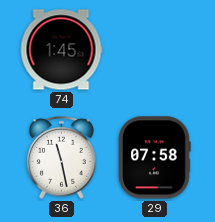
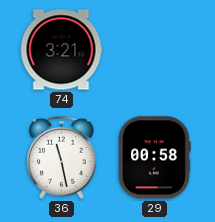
74: 1:45 -> 3:21
29: 07:58 -> 00:58
